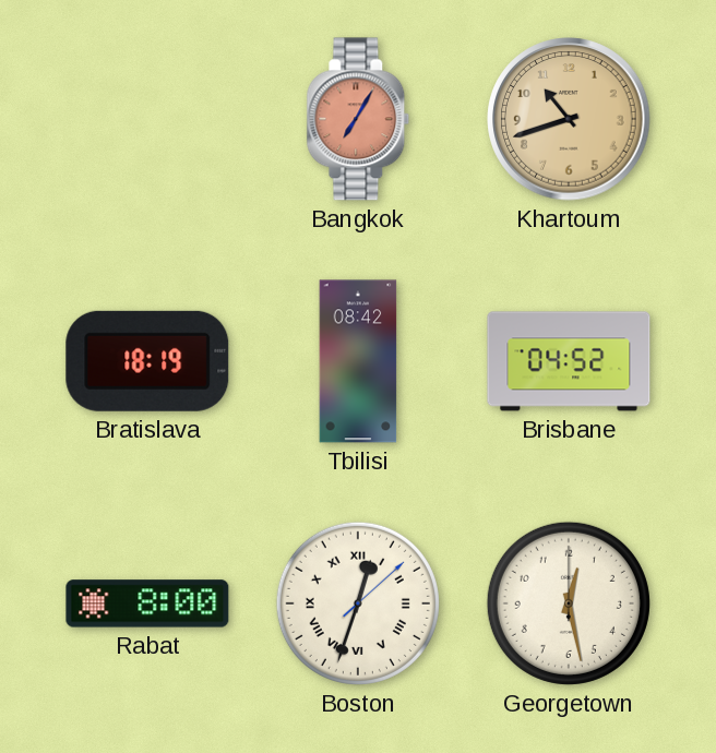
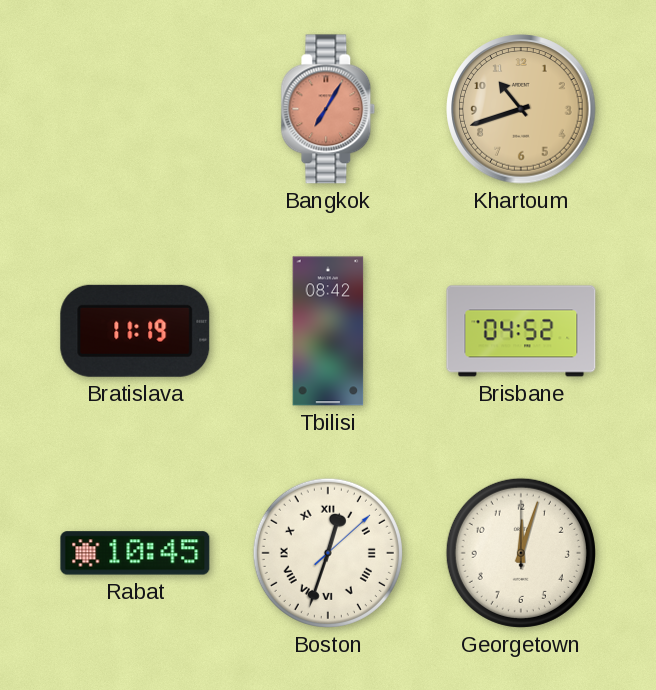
Bratislava: 18:19 -> 11:19
Rabat: 8:00 -> 10:45
Georgetown: 12:28 -> 12:03
